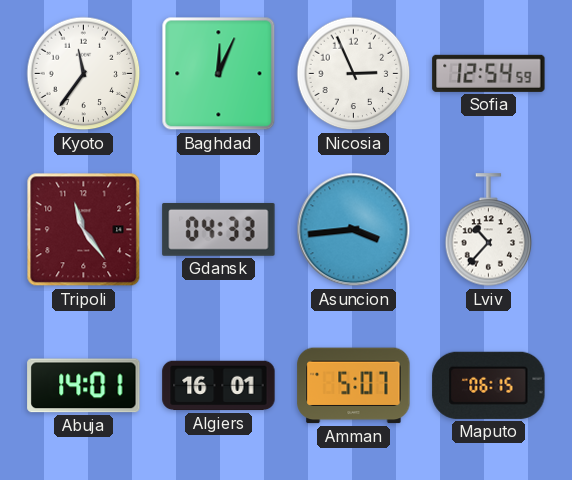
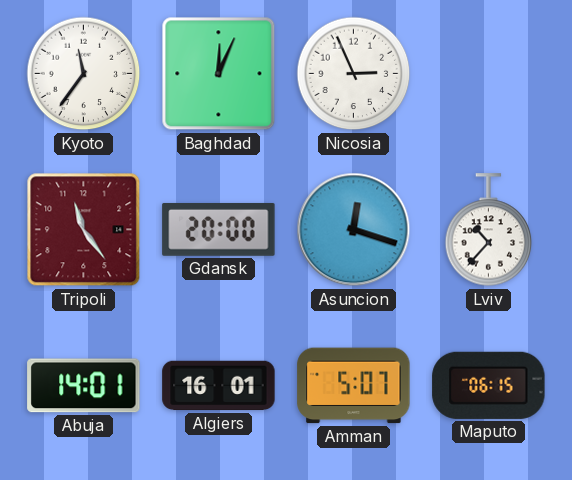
Sofia: 12:54 -> none
Gdansk: 04:33 -> 20:00
Asuncion: 3:44 -> 12:18
